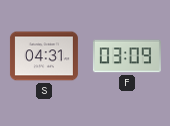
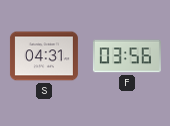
F: 03:09 -> 03:56
